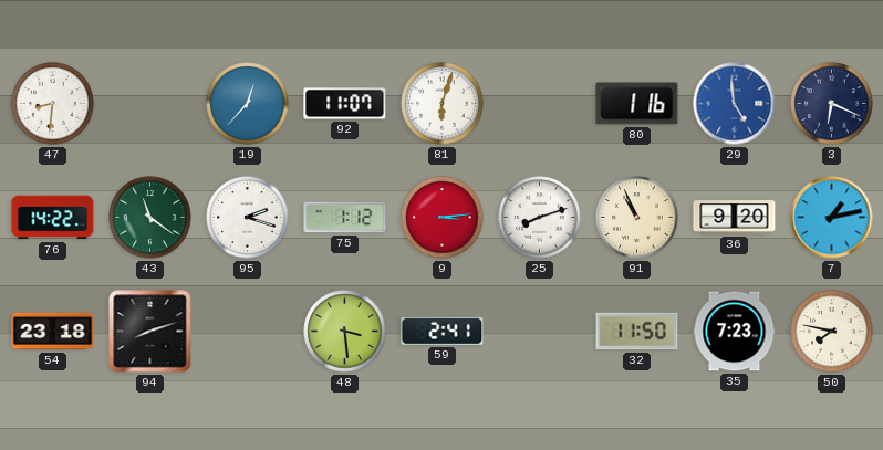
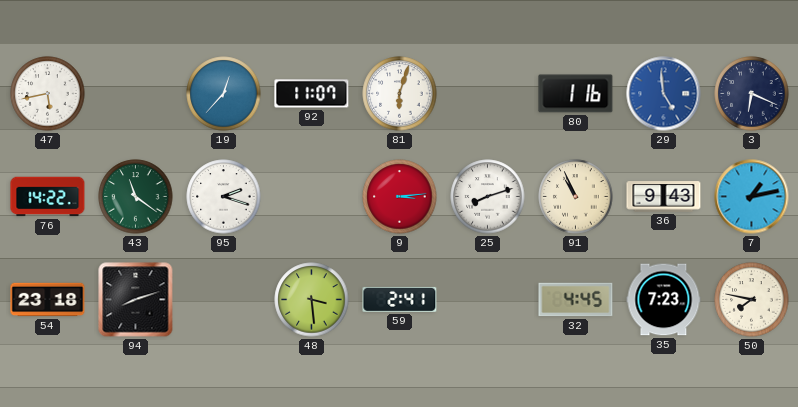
47: 8:31 -> 5:43
75: 1:12 -> none
36: 9:20 -> 9:43
32: 11:50 -> 4:45
